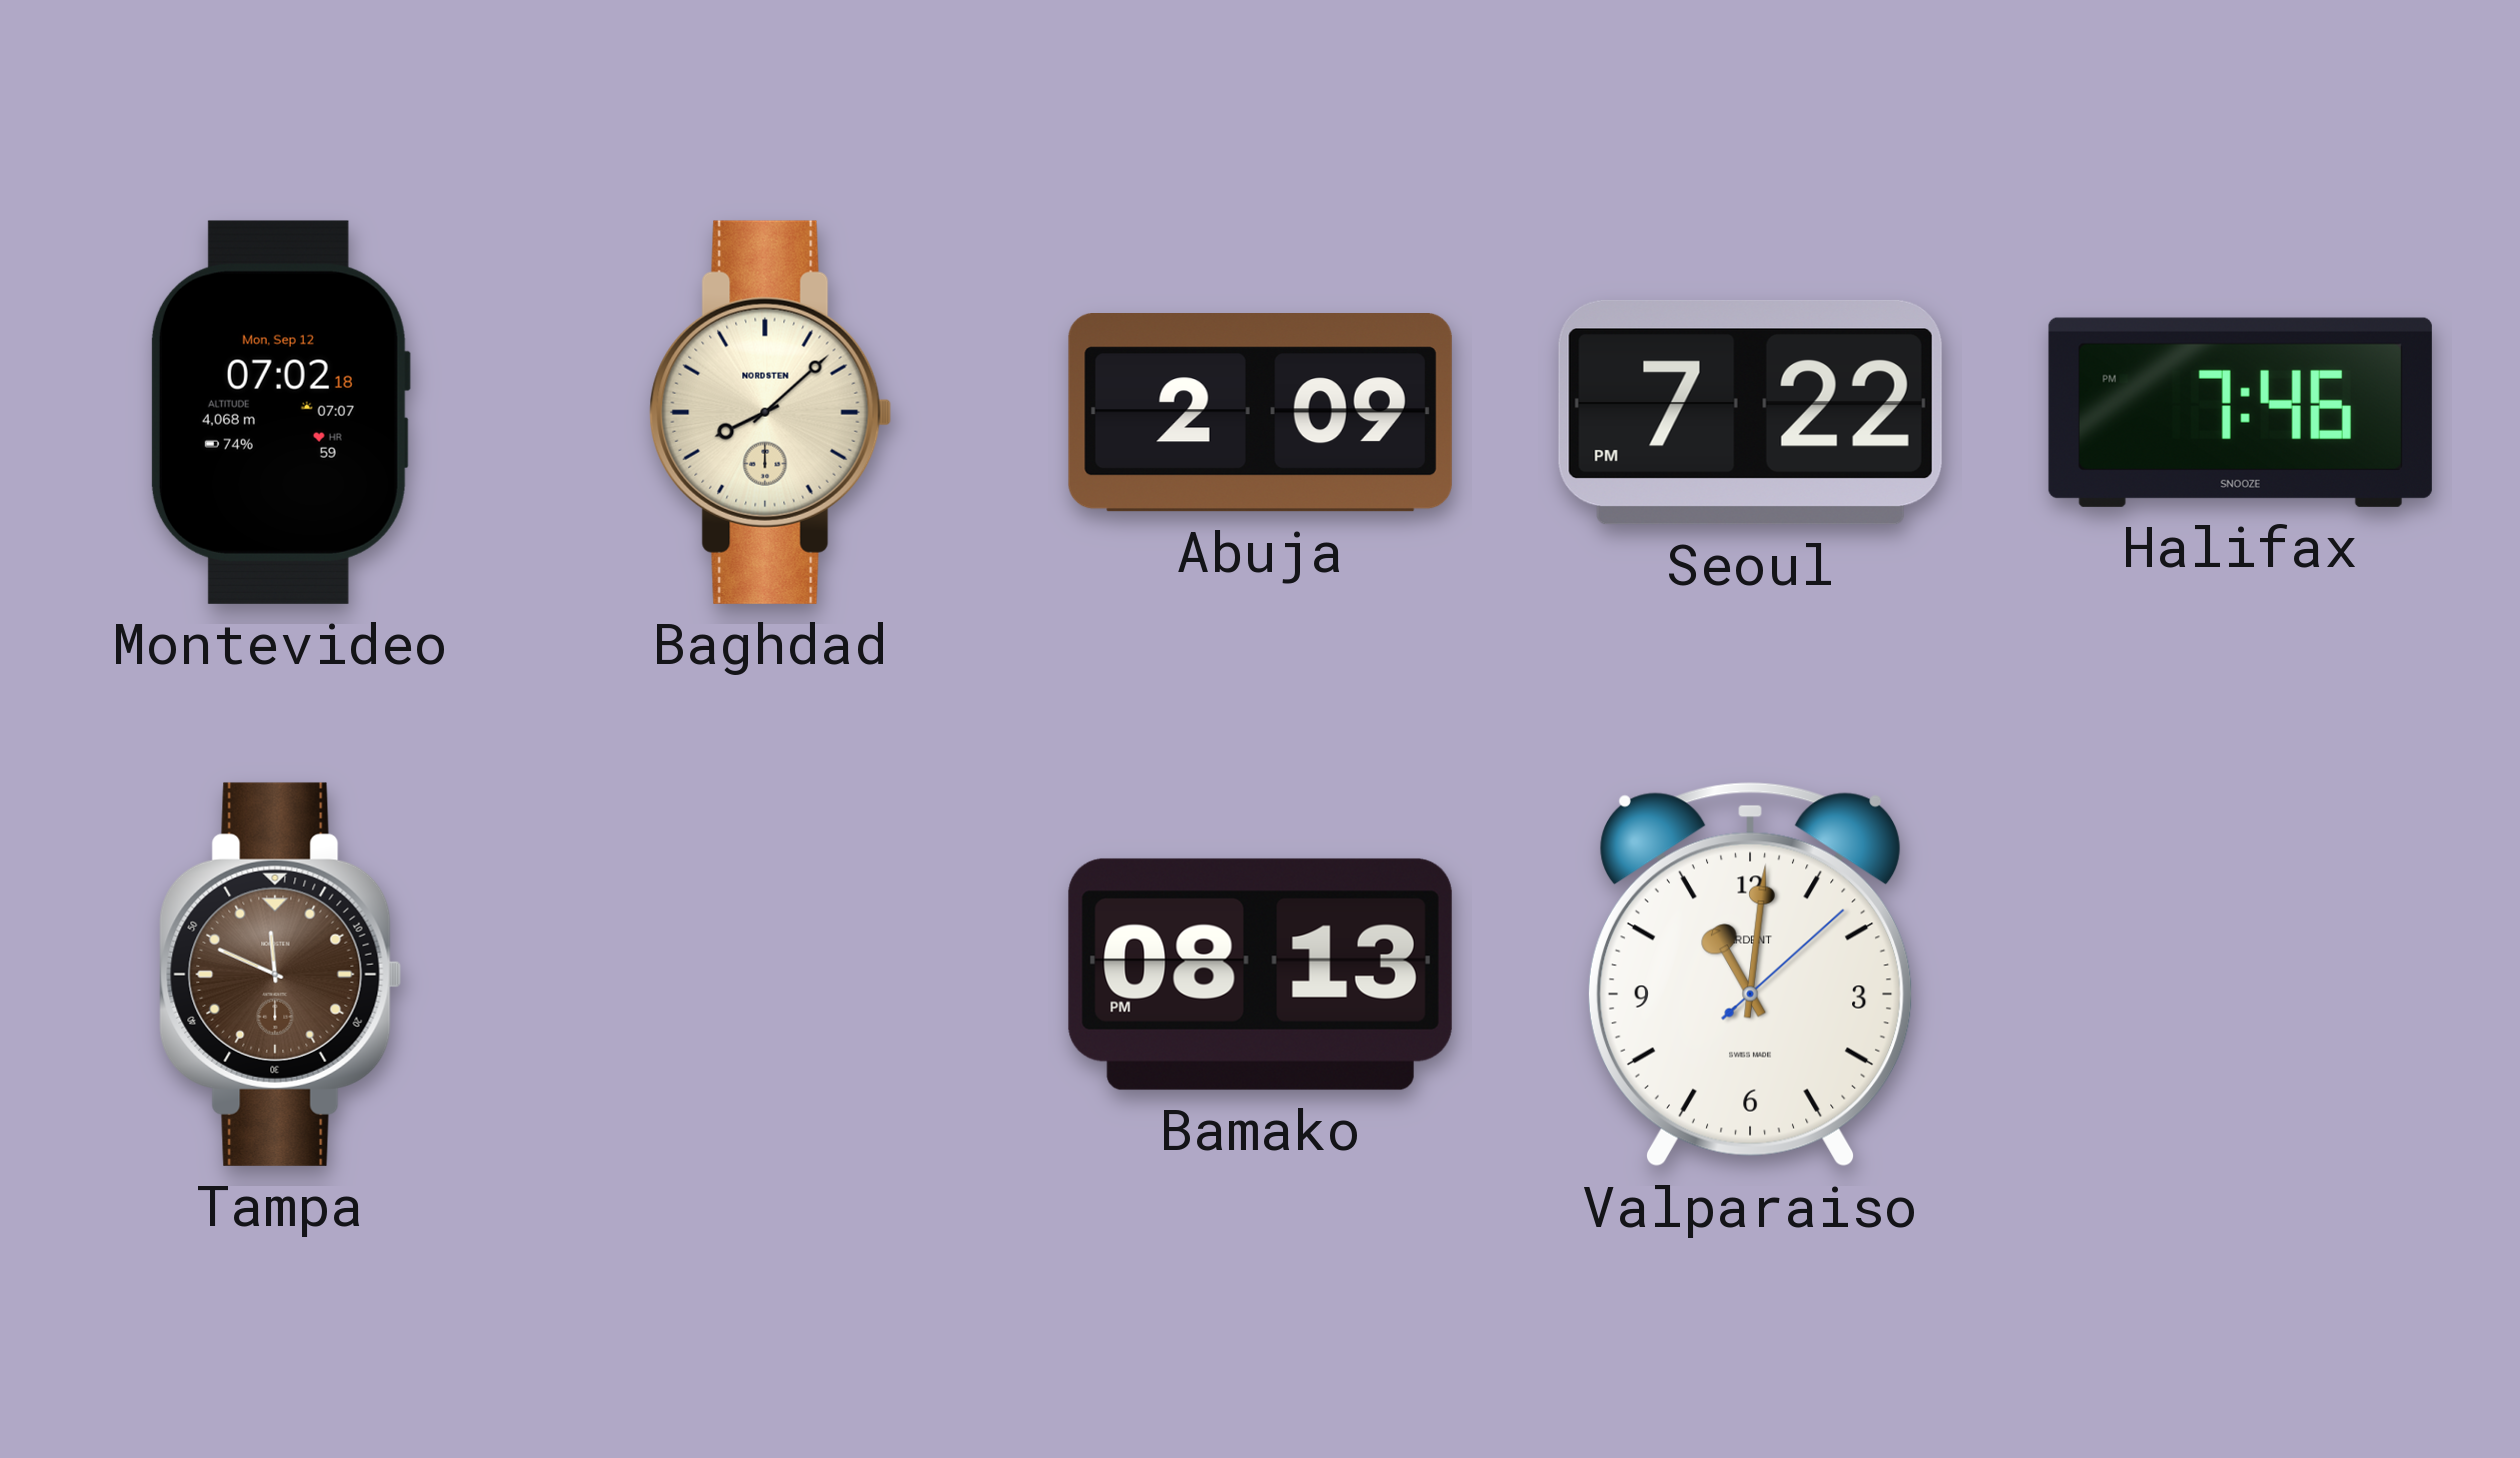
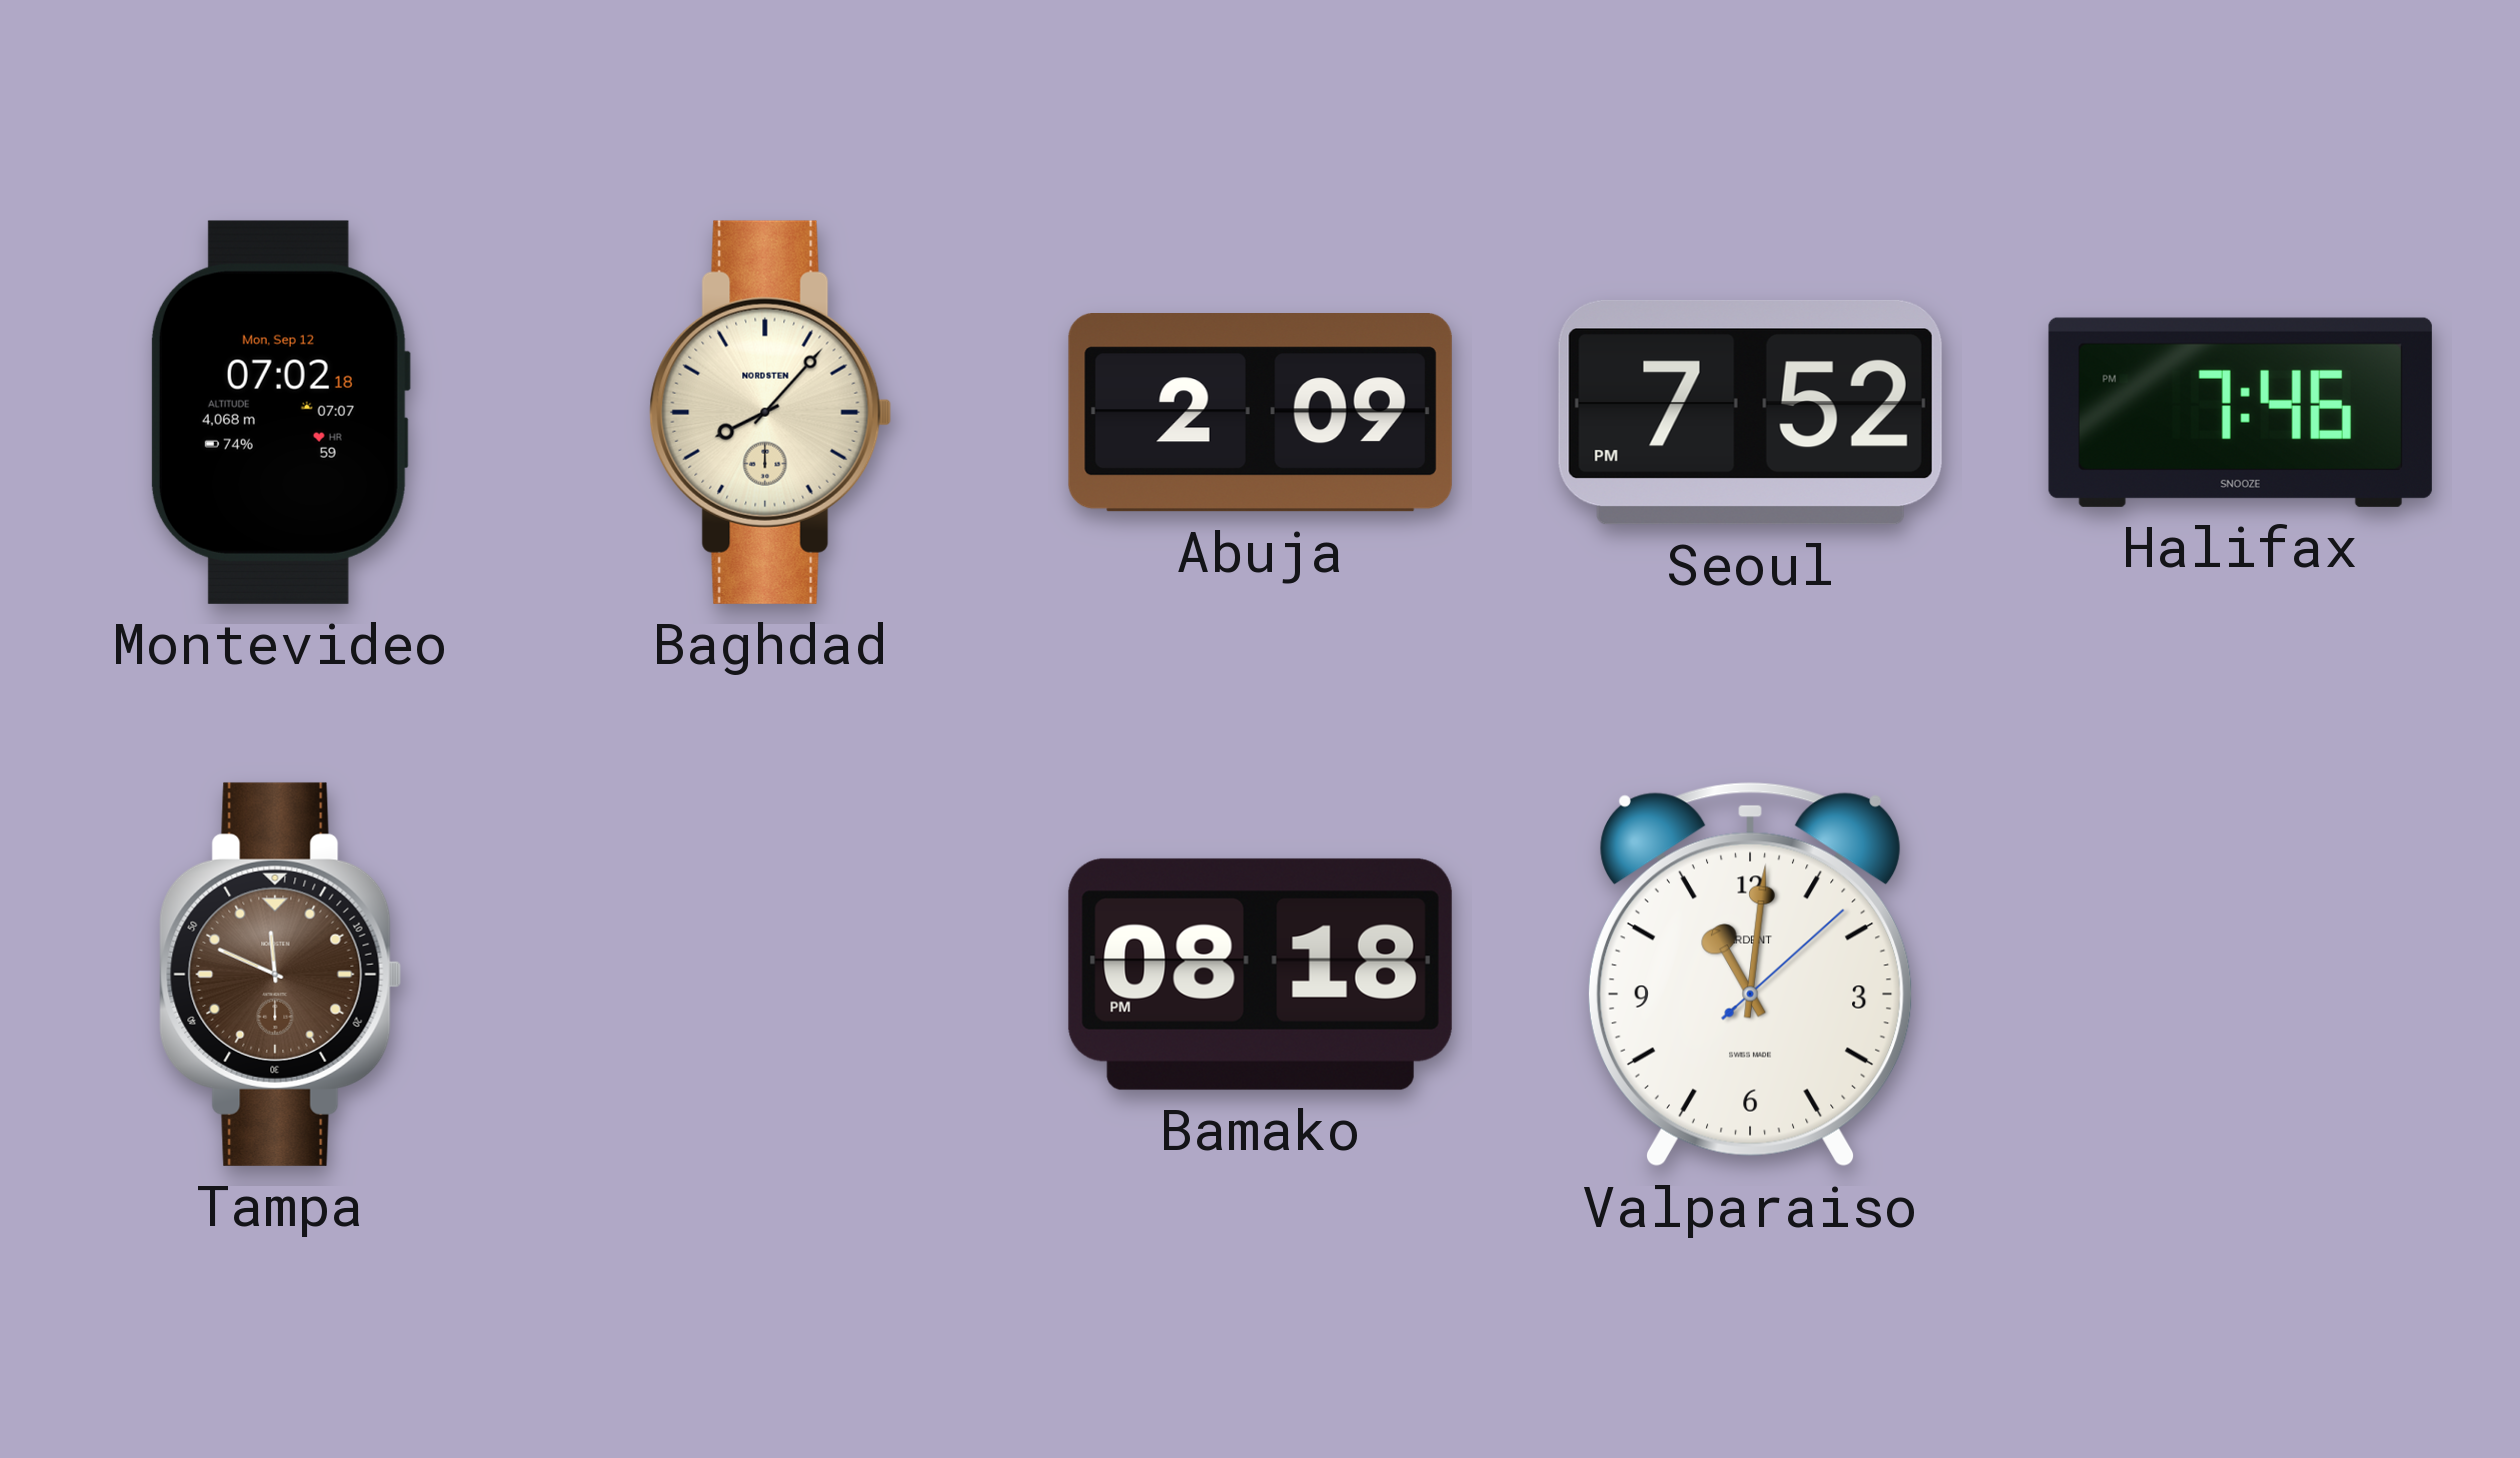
Baghdad: 8:08 -> 8:07
Seoul: 7:22 -> 7:52
Bamako: 08:13 -> 08:18
